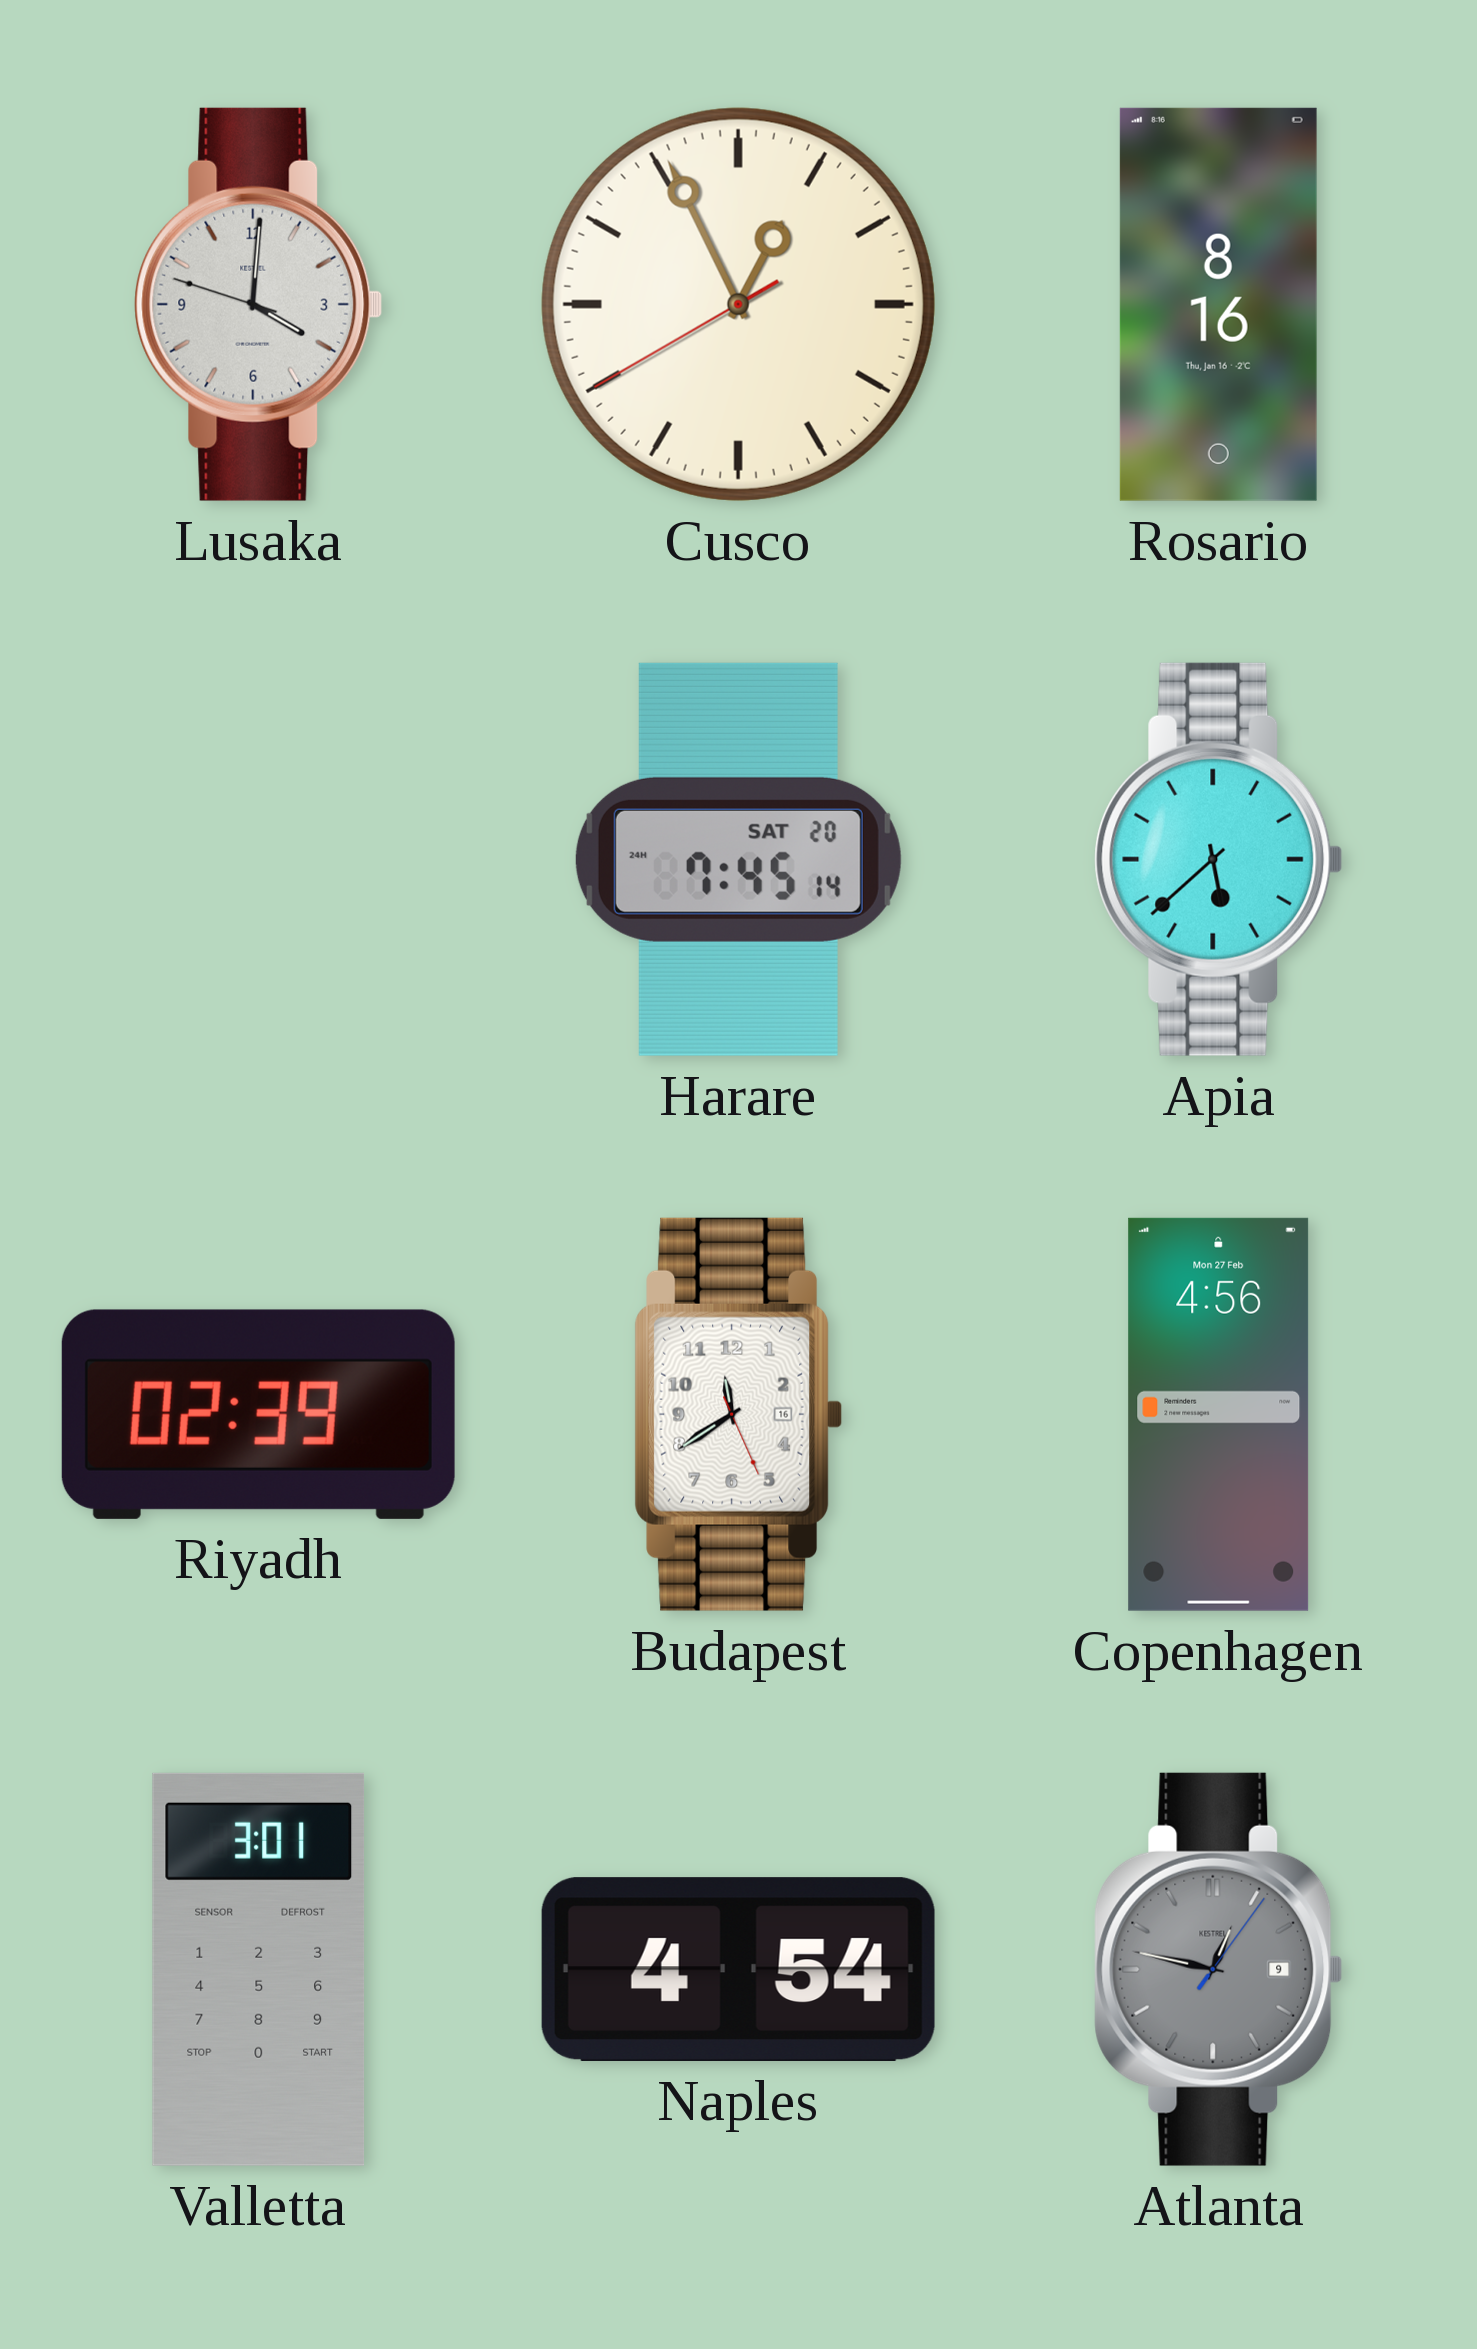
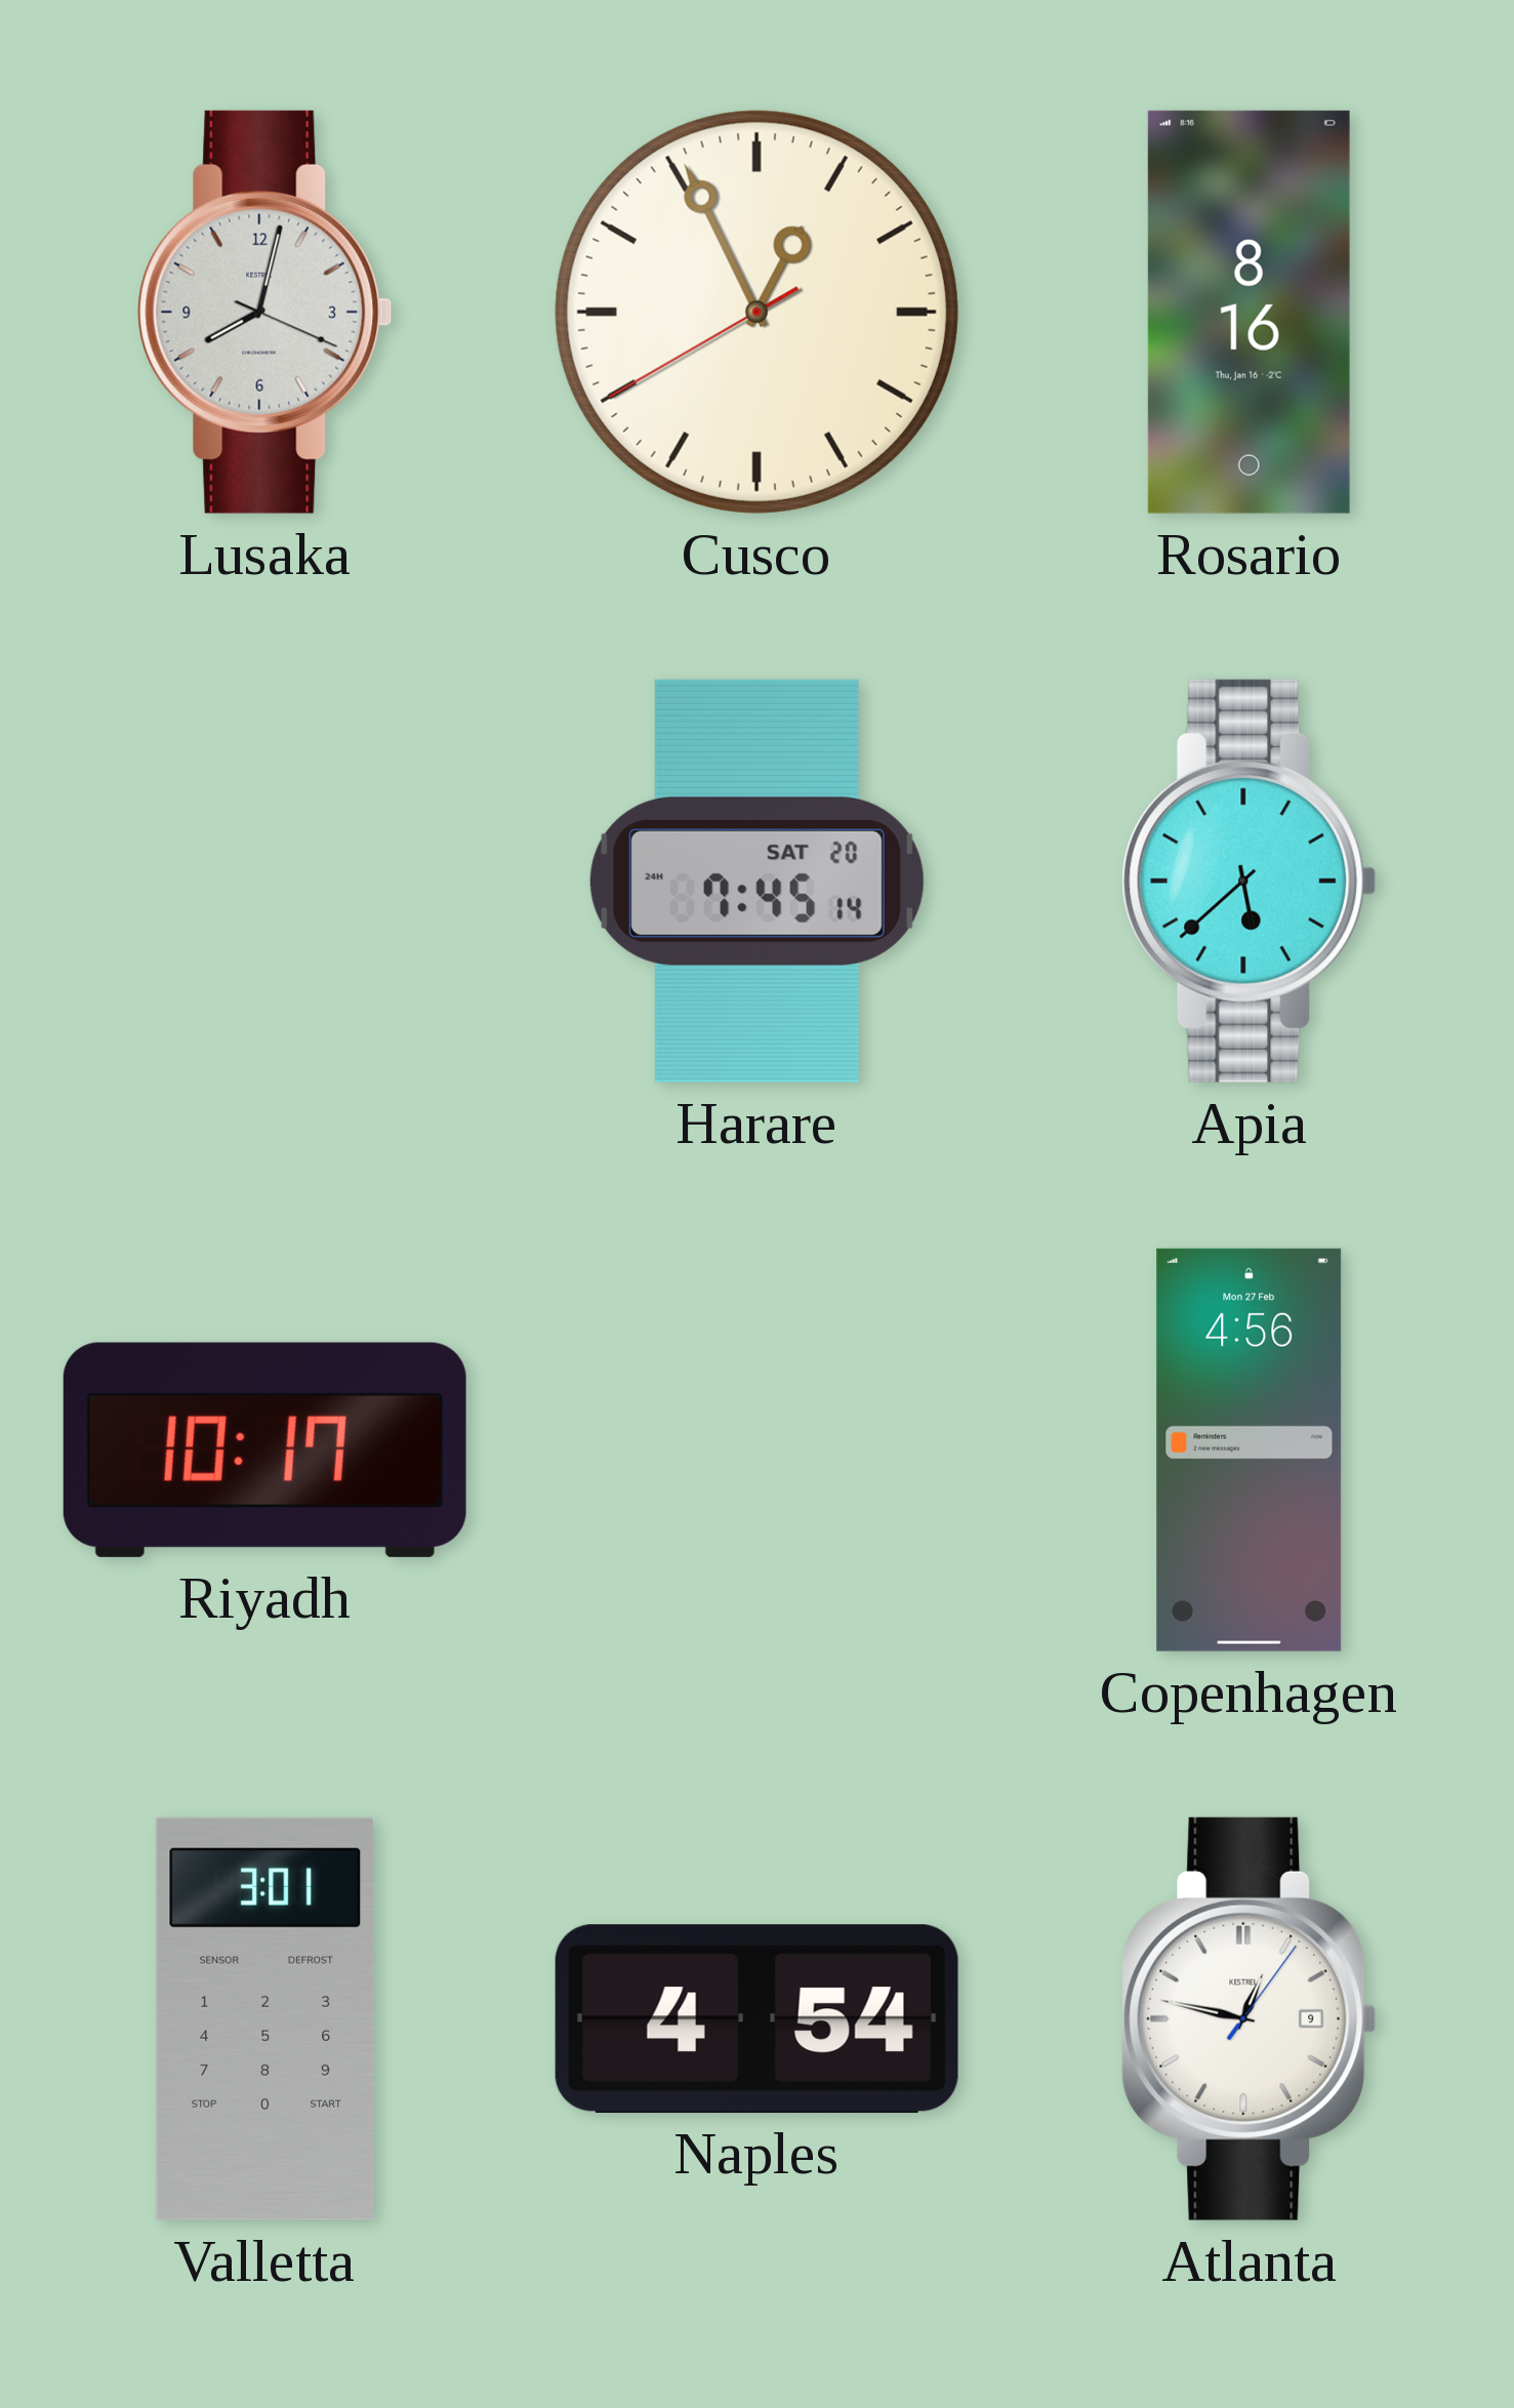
Lusaka: 4:00 -> 8:02
Riyadh: 02:39 -> 10:17
Budapest: 11:39 -> none
Atlanta dial: grey -> white
